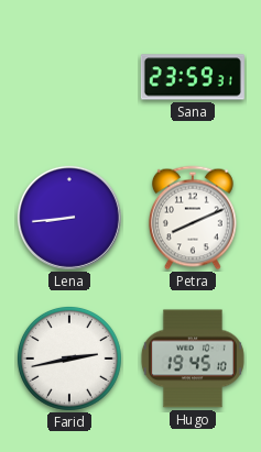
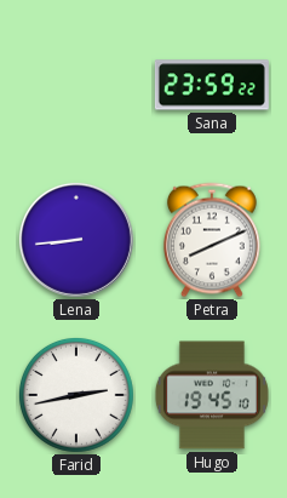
Sana: 23:59:31 -> 23:59:22
